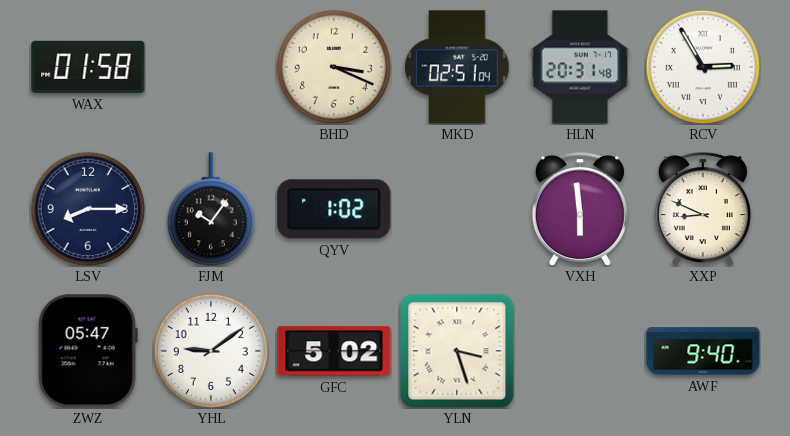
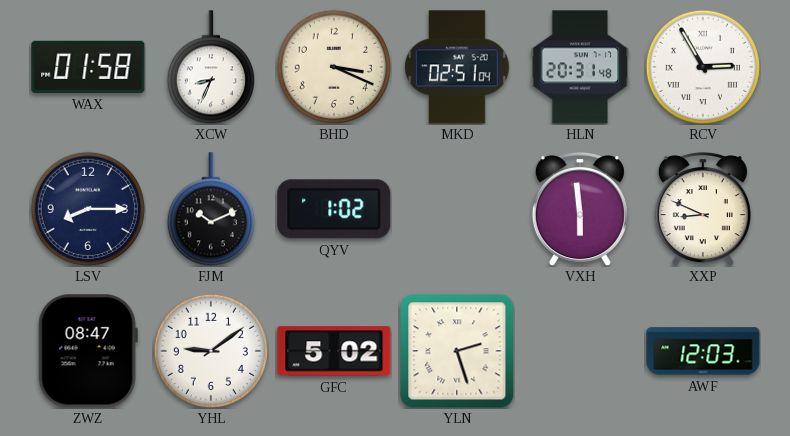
XCW: none -> 8:34
FJM: 10:06 -> 10:11
ZWZ: 05:47 -> 08:47
YLN: 3:27 -> 2:27
AWF: 9:40 -> 12:03
